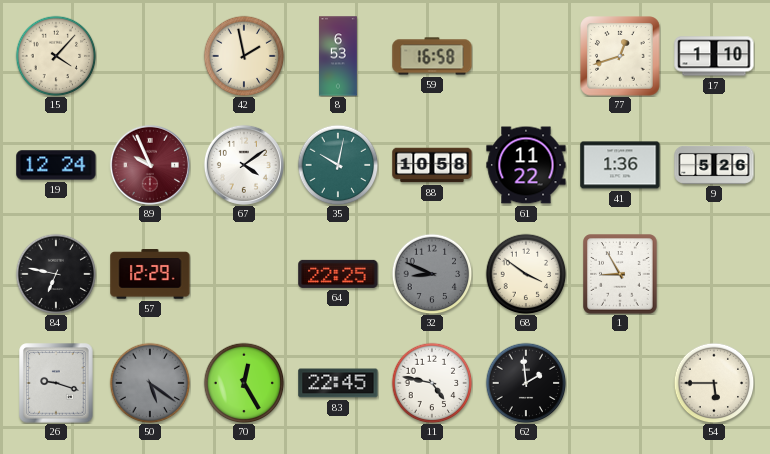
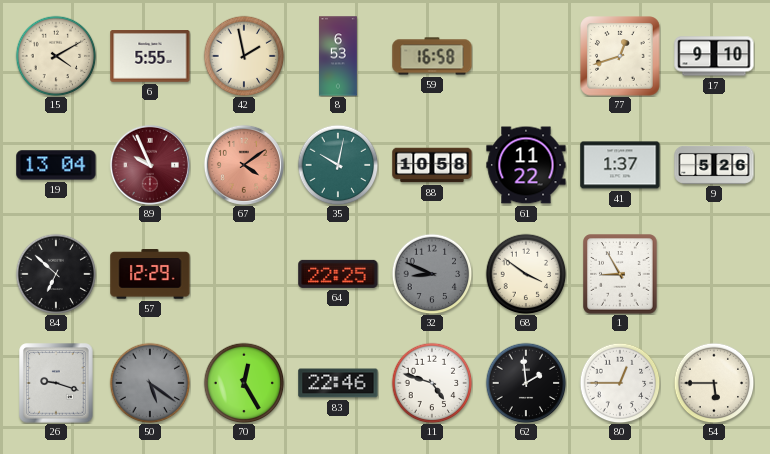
15: 4:07 -> 4:10
6: none -> 5:55
17: 1:10 -> 9:10
19: 12:24 -> 13:04
67 dial: white -> salmon
41: 1:36 -> 1:37
84: 6:47 -> 6:52
83: 22:45 -> 22:46
11: 4:47 -> 4:48
80: none -> 12:45
